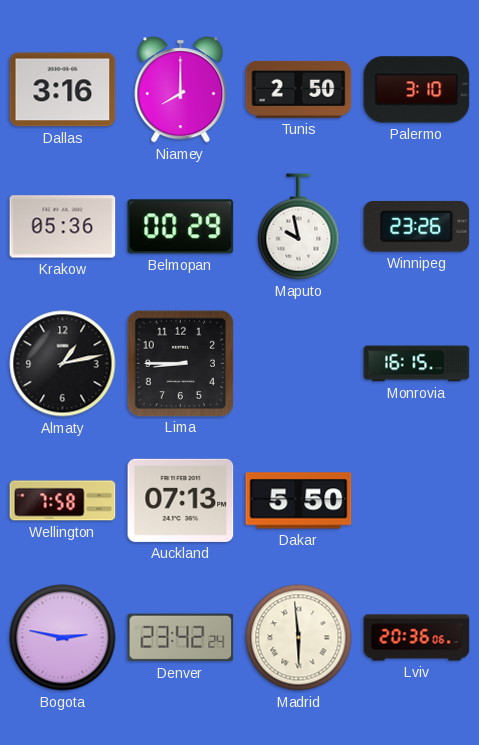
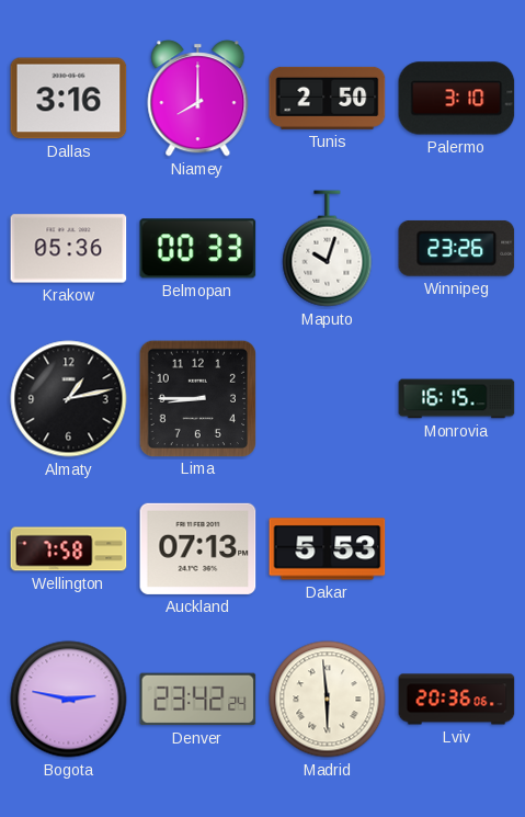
Belmopan: 00:29 -> 00:33
Maputo: 9:58 -> 10:03
Dakar: 5:50 -> 5:53
